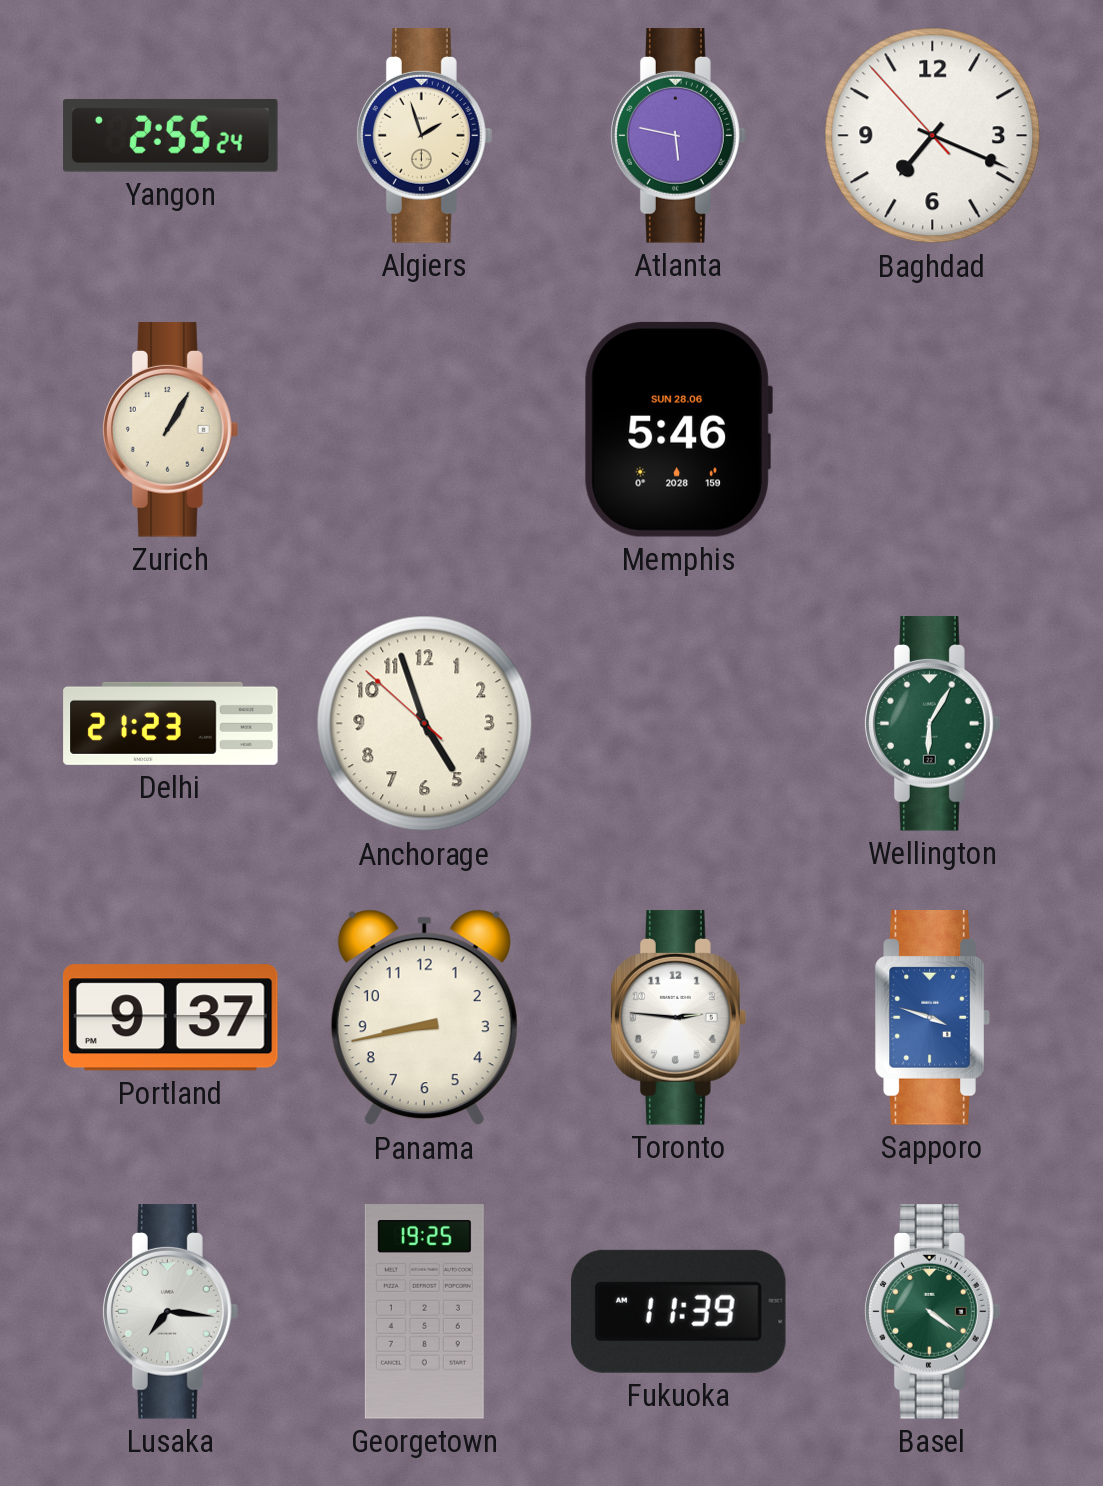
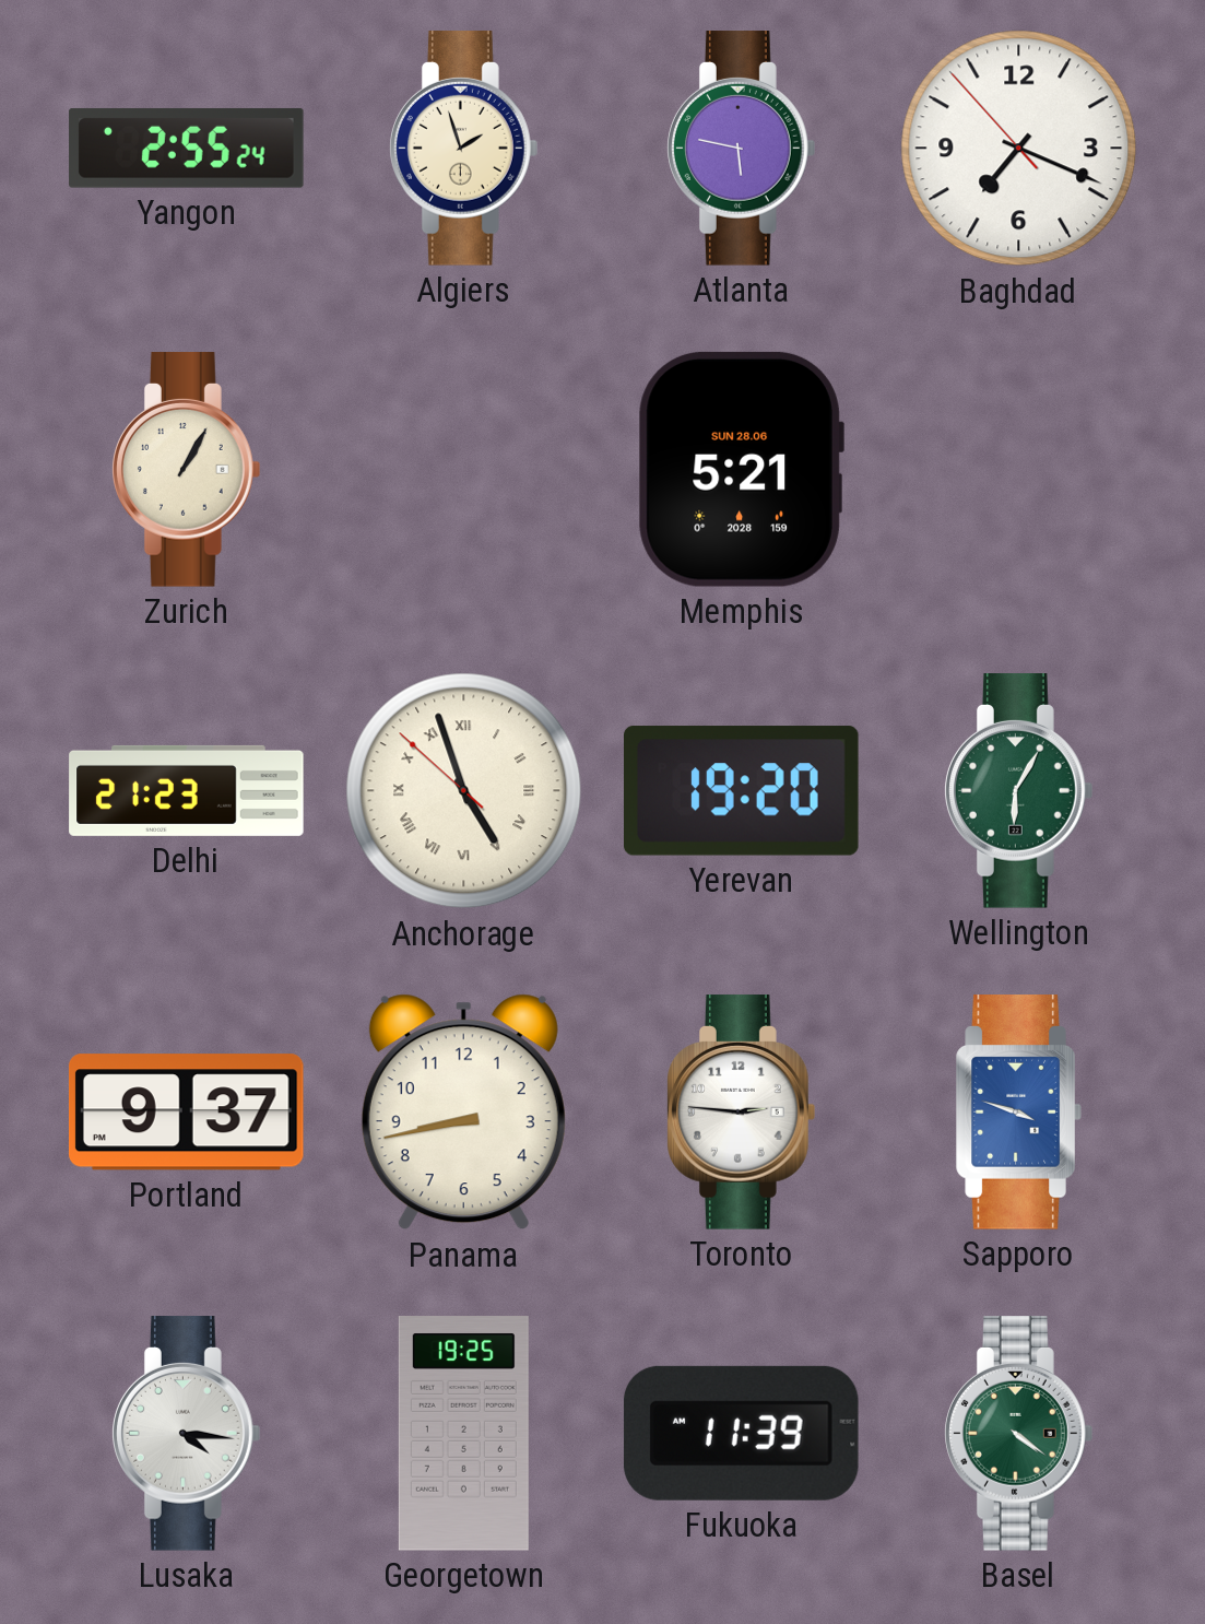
Memphis: 5:46 -> 5:21
Anchorage numerals: Arabic -> Roman
Yerevan: none -> 19:20
Lusaka: 7:16 -> 4:16
